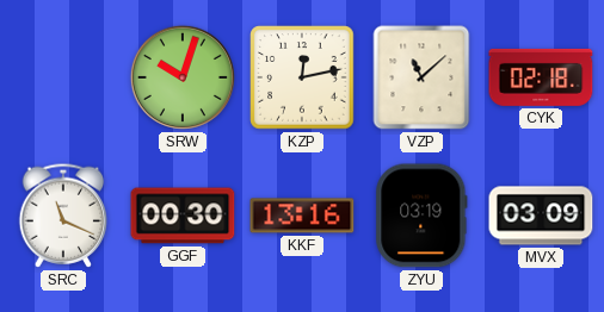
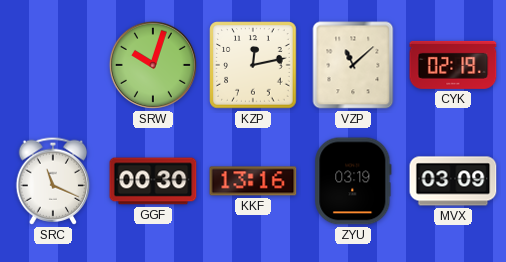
CYK: 02:18 -> 02:19
